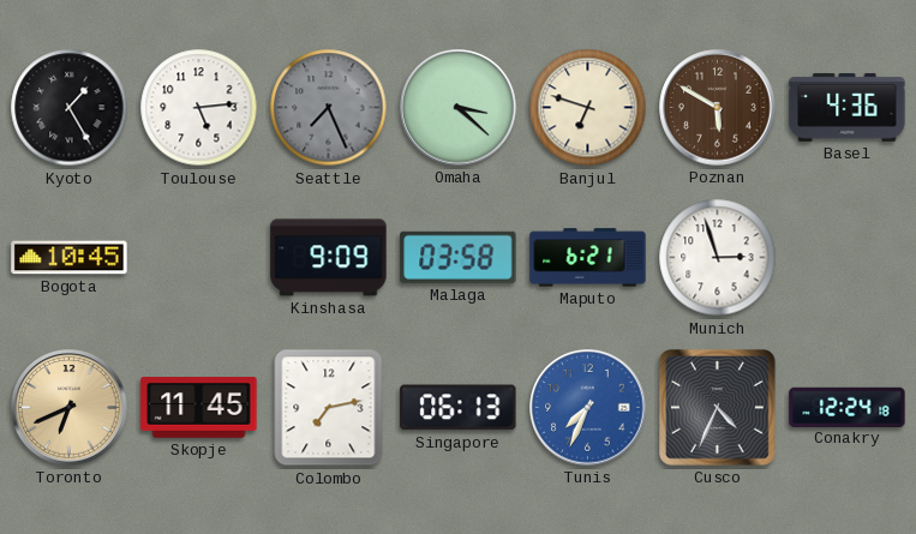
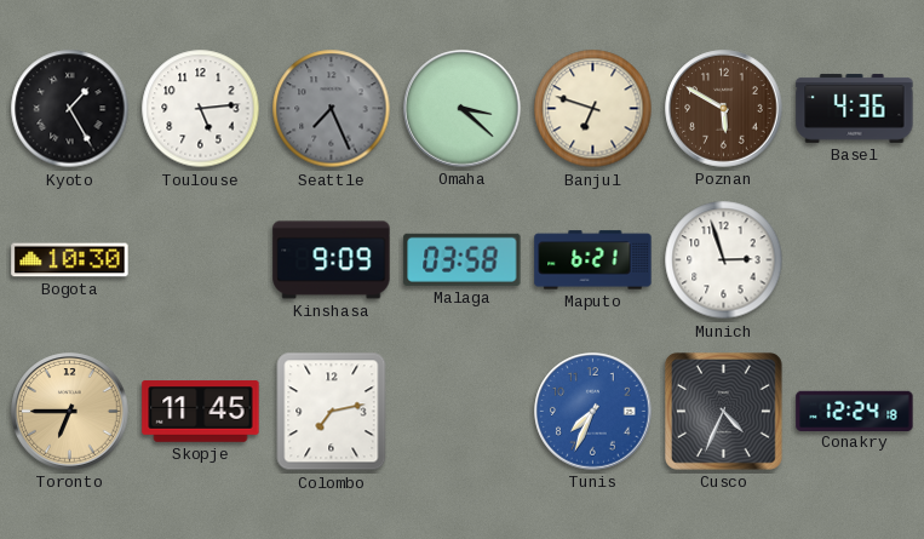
Bogota: 10:45 -> 10:30
Toronto: 6:41 -> 6:45
Singapore: 06:13 -> none
